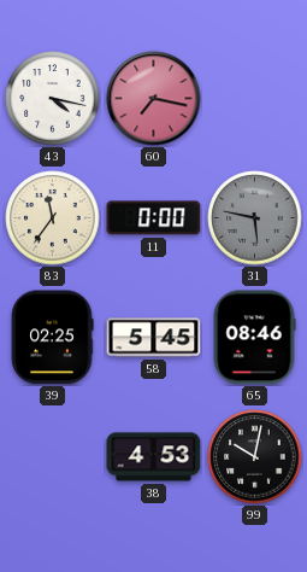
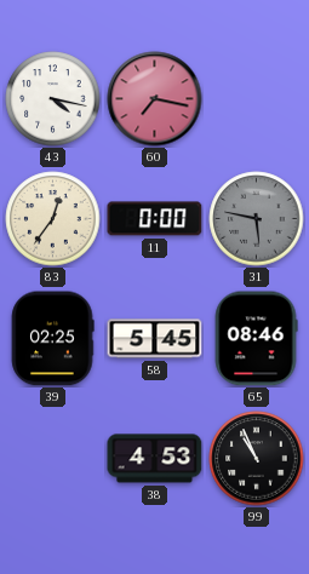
83: 11:36 -> 12:36
99: 10:02 -> 10:56
